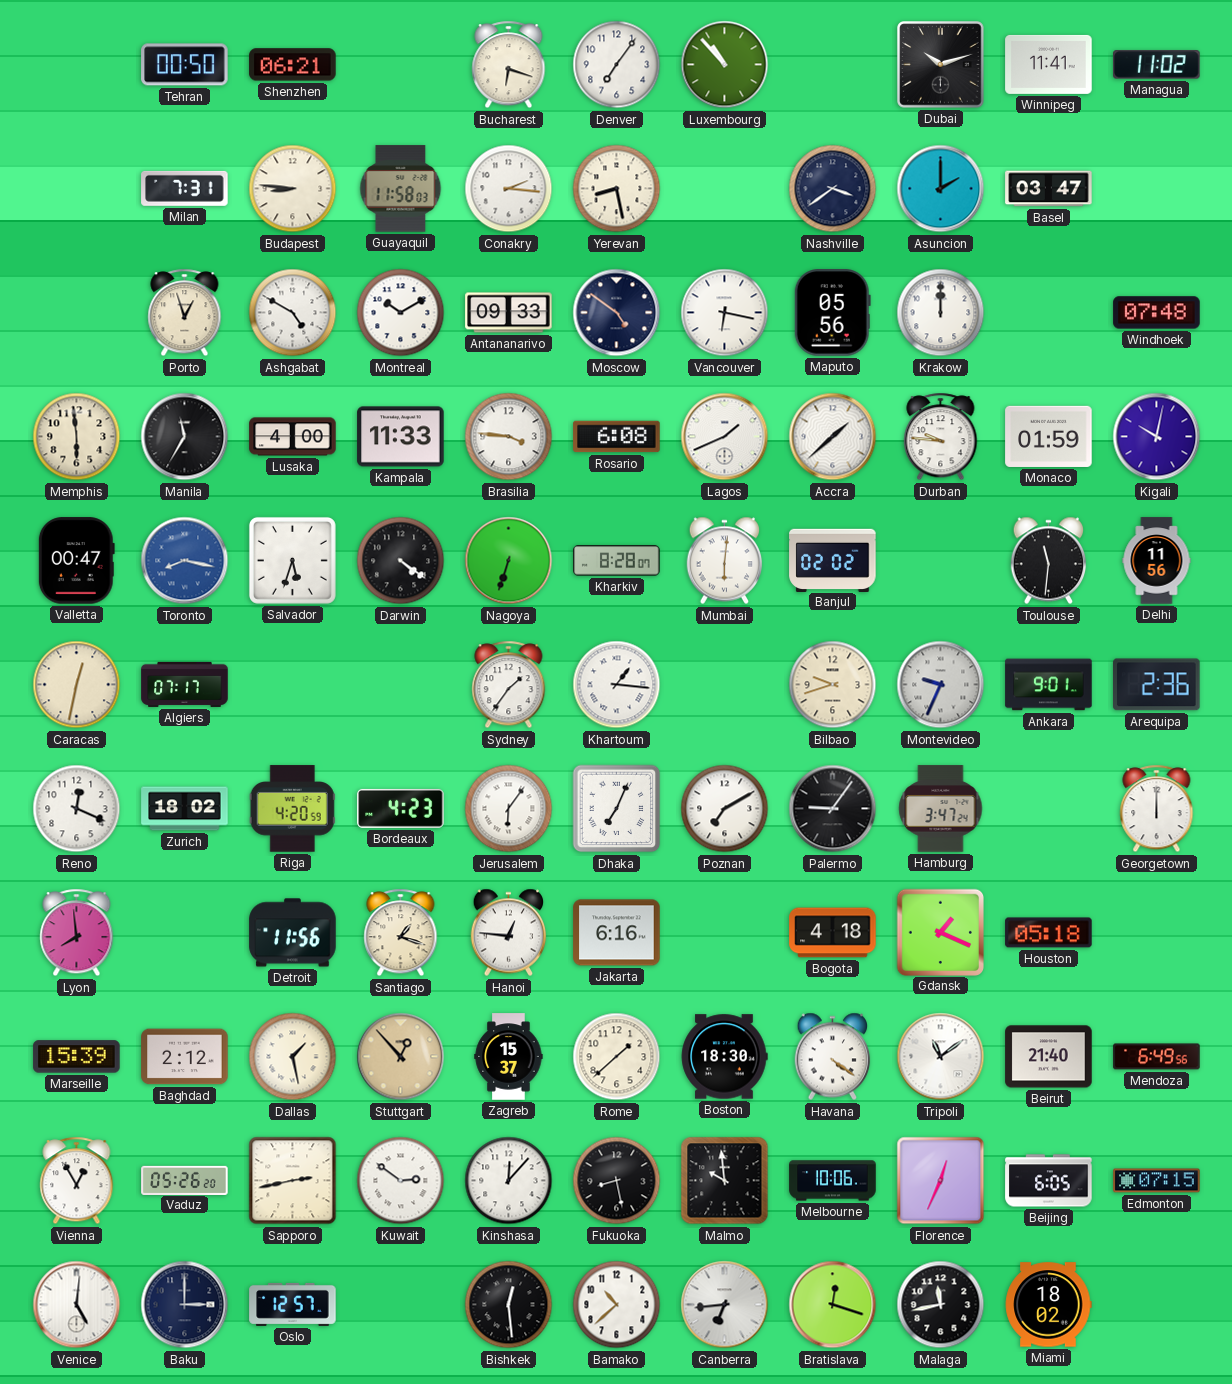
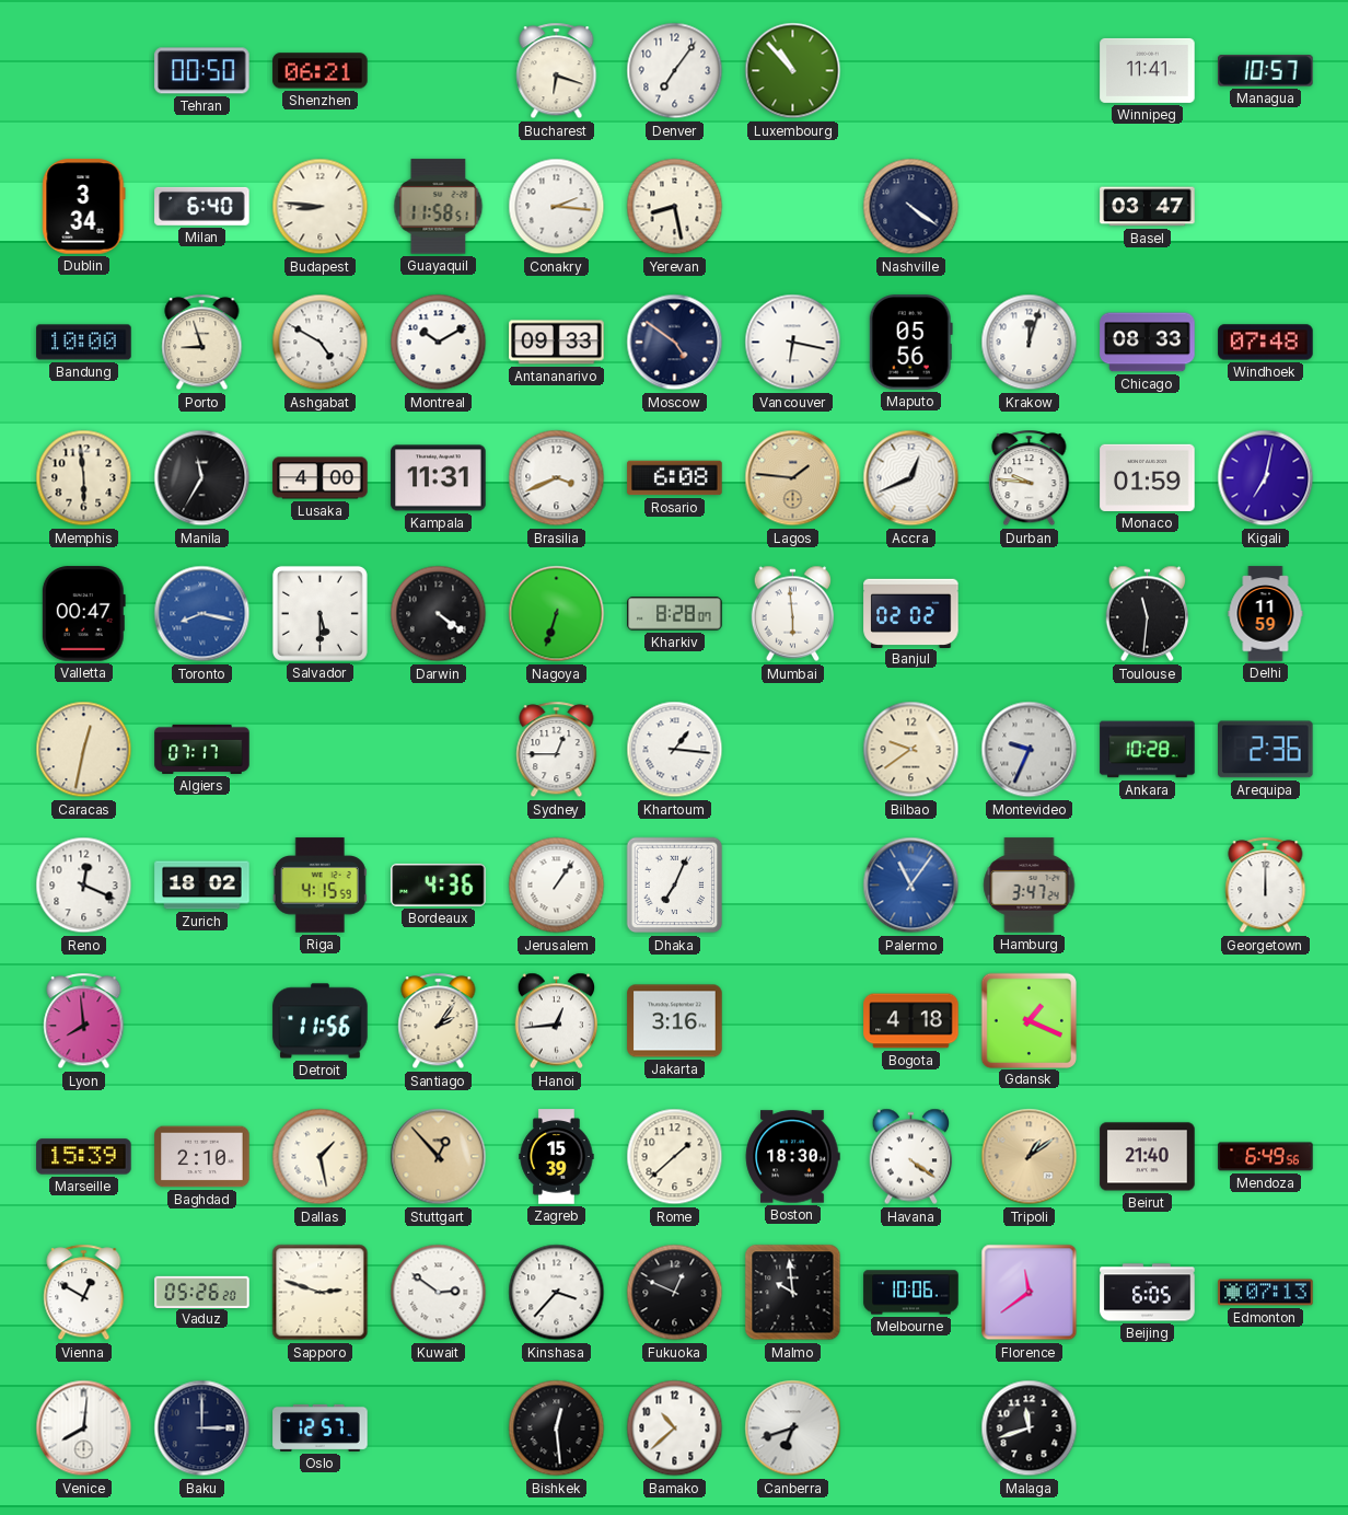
Dubai: 10:12 -> none
Managua: 11:02 -> 10:57
Dublin: none -> 3:34
Milan: 7:31 -> 6:40
Guayaquil: 11:58:03 -> 11:58:51
Nashville: 3:39 -> 4:21
Asuncion: 2:00 -> none
Bandung: none -> 10:00
Porto: 12:57 -> 8:57
Krakow: 12:00 -> 12:03
Chicago: none -> 08:33
Kampala: 11:33 -> 11:31
Brasilia: 3:46 -> 3:41
Lagos: 1:41 -> 1:46
Lagos dial: white -> champagne
Accra: 1:38 -> 12:41
Kigali: 10:02 -> 7:02
Salvador: 5:33 -> 5:30
Mumbai: 6:01 -> 5:59
Delhi: 11:56 -> 11:59
Sydney: 1:36 -> 12:45
Bilbao: 9:42 -> 9:39
Ankara: 9:01 -> 10:28
Riga: 4:20 -> 4:15
Bordeaux: 4:23 -> 4:36
Jerusalem: 6:06 -> 1:06
Poznan: 7:10 -> none
Palermo: 9:06 -> 11:06
Palermo dial: black -> blue
Santiago: 1:18 -> 2:06
Hanoi: 12:46 -> 12:44
Jakarta: 6:16 -> 3:16
Houston: 05:18 -> none
Baghdad: 2:12 -> 2:10
Zagreb: 15:37 -> 15:39
Tripoli: 11:09 -> 1:09
Tripoli dial: white -> champagne
Vienna: 12:55 -> 12:50
Sapporo: 2:43 -> 2:48
Kinshasa: 12:07 -> 3:37
Fukuoka: 8:28 -> 12:49
Florence: 12:34 -> 11:39
Edmonton: 07:15 -> 07:13
Venice: 5:01 -> 8:01
Canberra: 6:44 -> 6:42
Bratislava: 12:18 -> none
Malaga: 11:43 -> 11:42
Miami: 18:02 -> none
